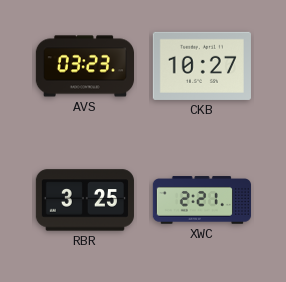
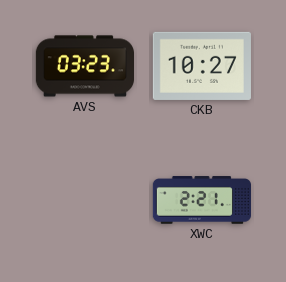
RBR: 3:25 -> none
